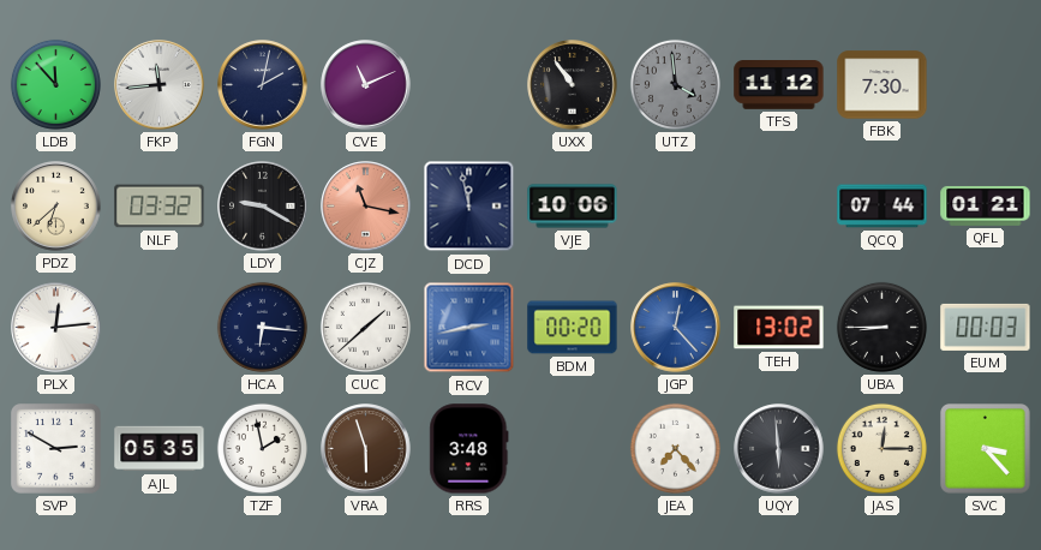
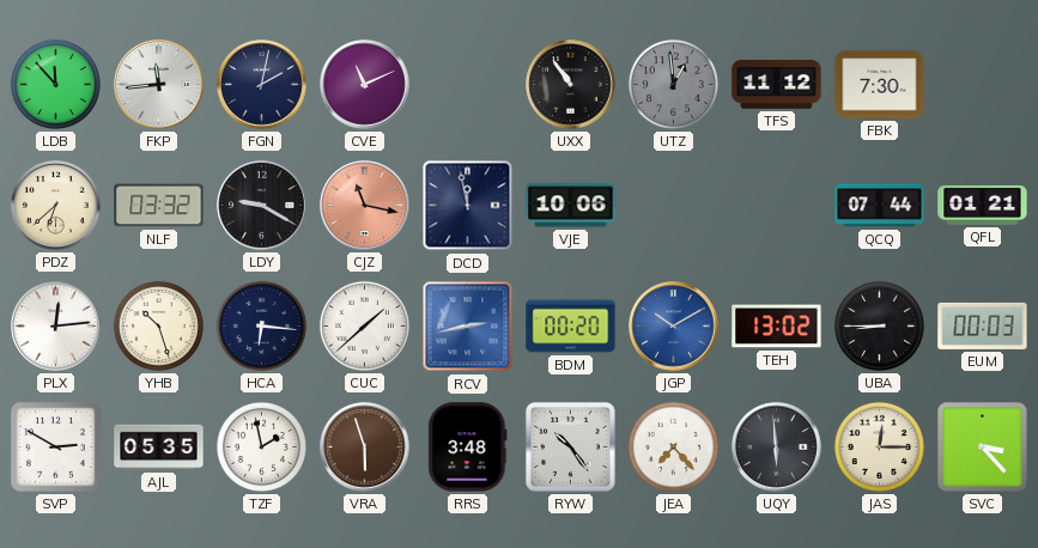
UTZ: 3:59 -> 12:59
YHB: none -> 10:27
JGP: 12:23 -> 10:10
RYW: none -> 10:24
